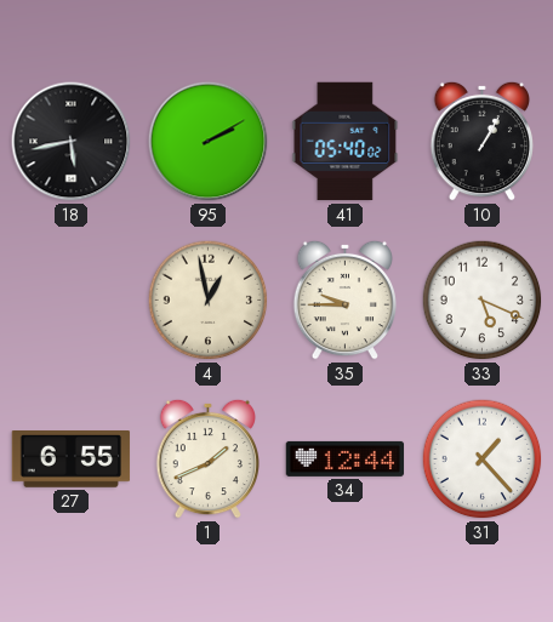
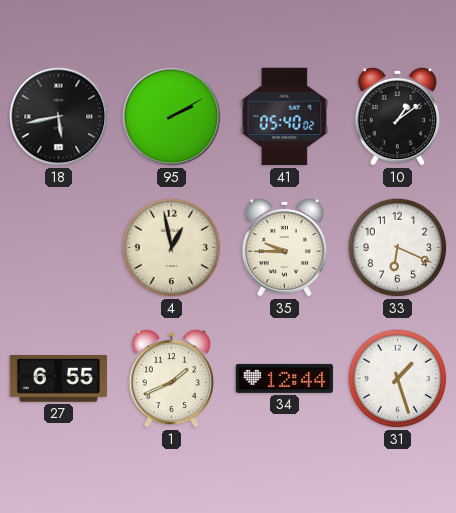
10: 1:05 -> 1:09
33: 5:19 -> 6:19
31: 1:23 -> 1:27
